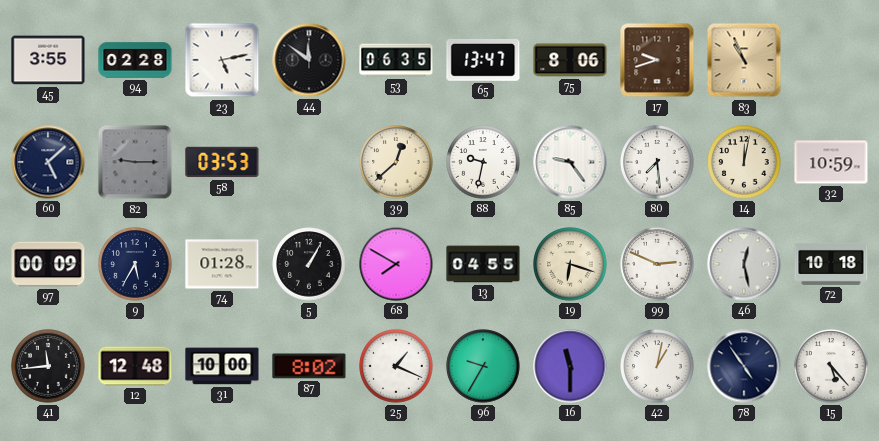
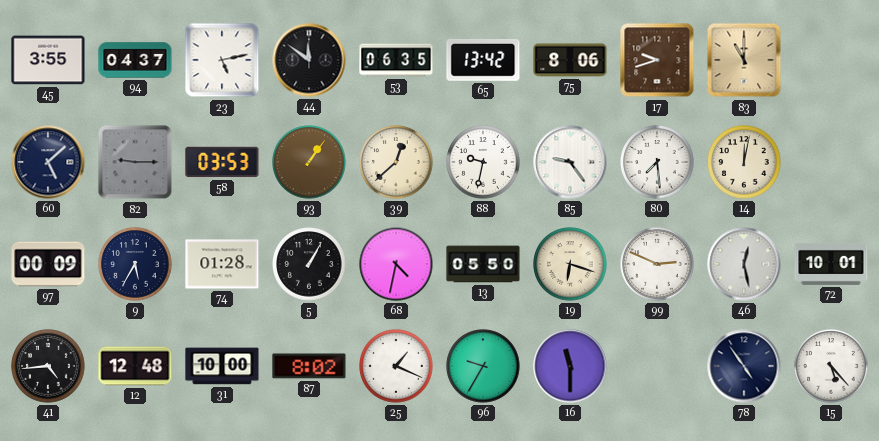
94: 02:28 -> 04:37
65: 13:47 -> 13:42
83: 10:56 -> 11:00
93: none -> 1:06
32: 10:59 -> none
68: 7:50 -> 4:32
13: 04:55 -> 05:50
72: 10:18 -> 10:01
41: 11:44 -> 4:44
42: 1:02 -> none
